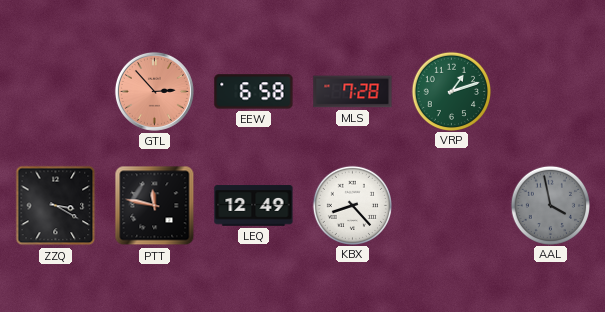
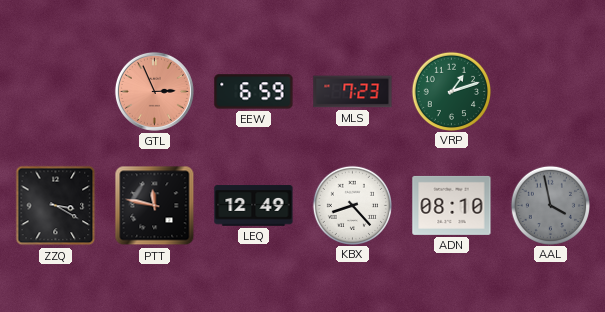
GTL: 2:53 -> 2:56
EEW: 6:58 -> 6:59
MLS: 7:28 -> 7:23
ADN: none -> 08:10
